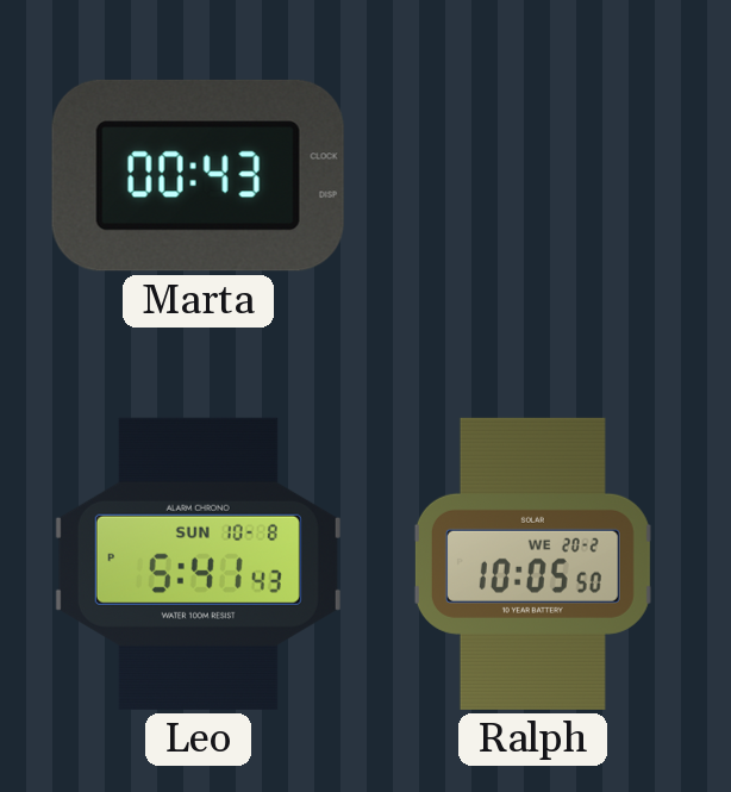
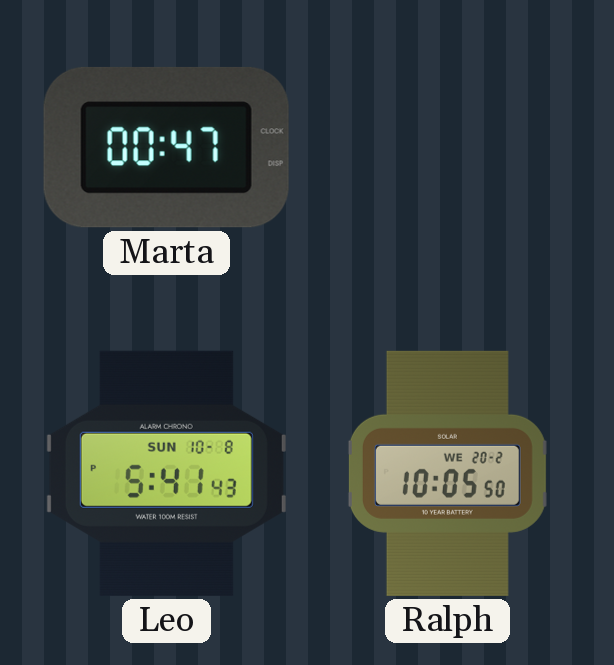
Marta: 00:43 -> 00:47
